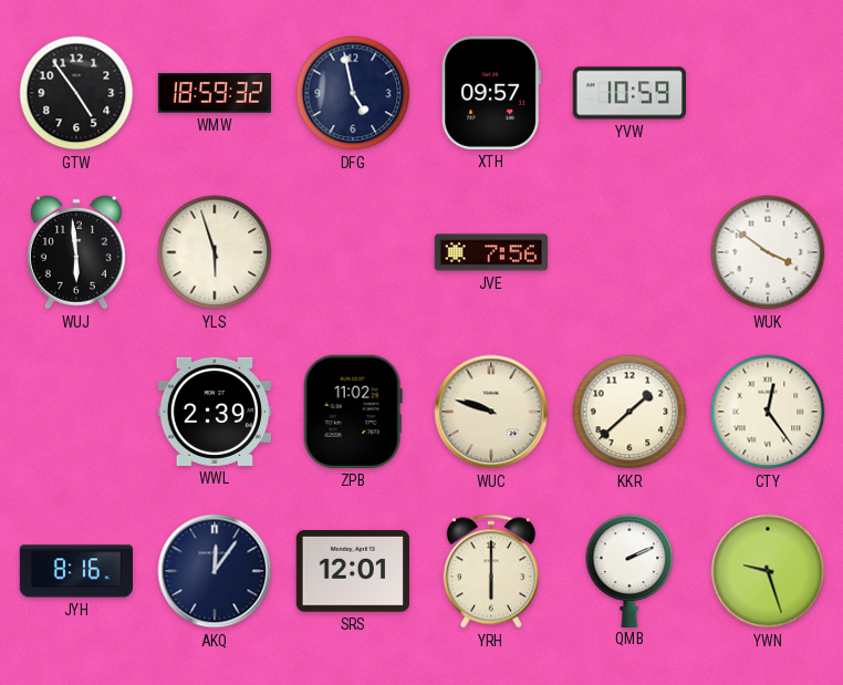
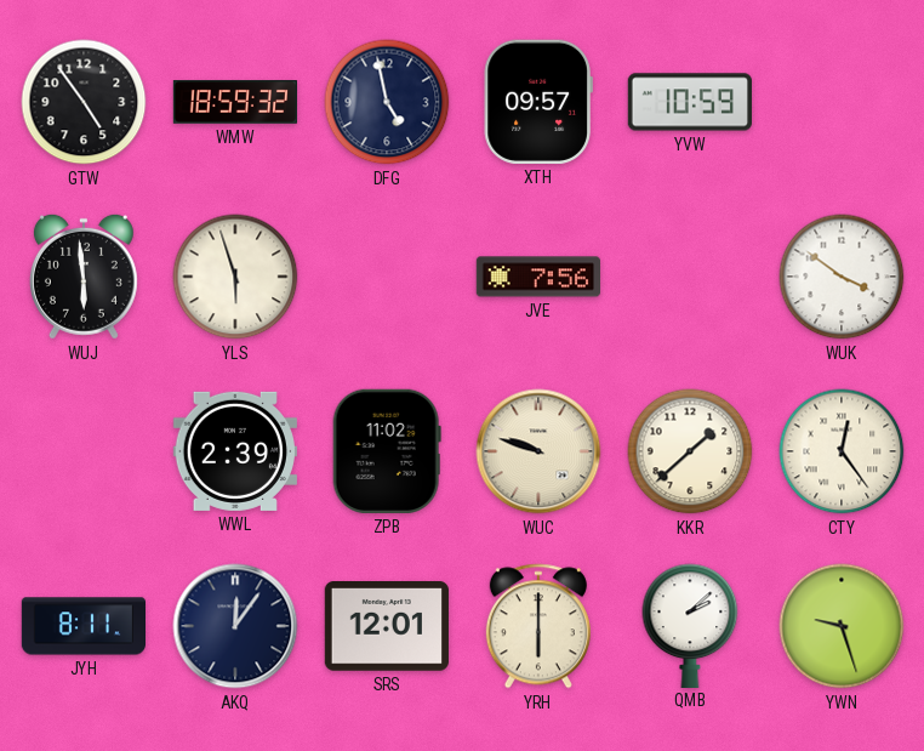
JYH: 8:16 -> 8:11
QMB: 2:11 -> 2:08
